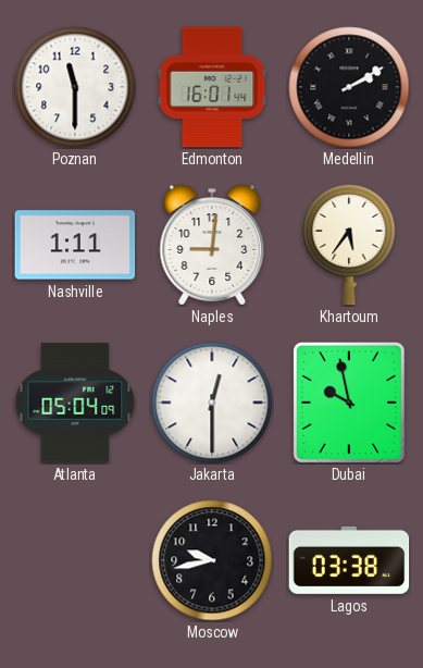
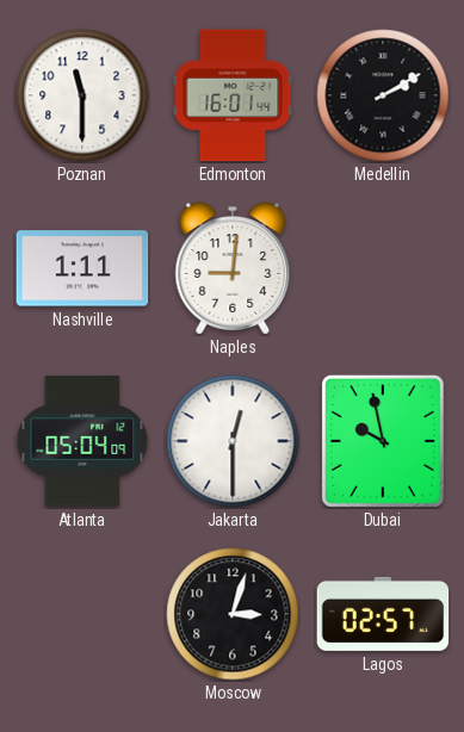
Khartoum: 5:36 -> none
Moscow: 9:43 -> 3:03
Lagos: 03:38 -> 02:57
